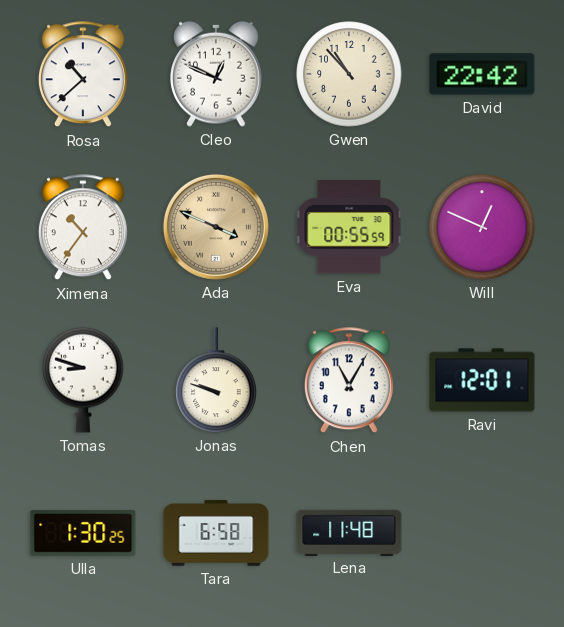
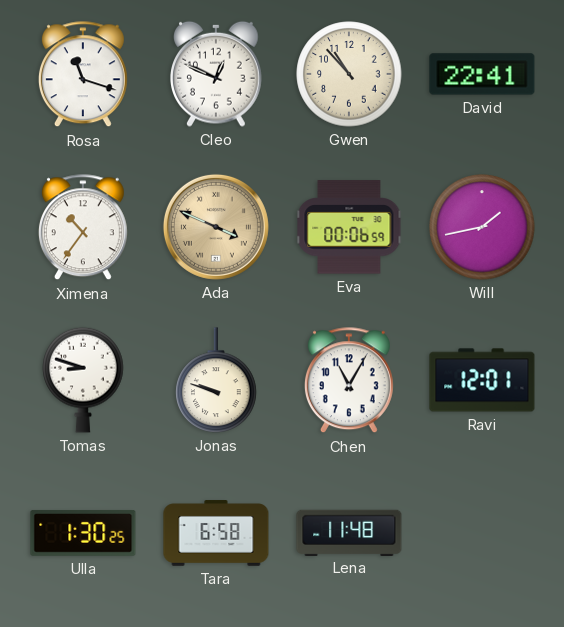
Rosa: 10:38 -> 11:18
David: 22:42 -> 22:41
Eva: 00:55 -> 00:06
Will: 12:49 -> 1:43
